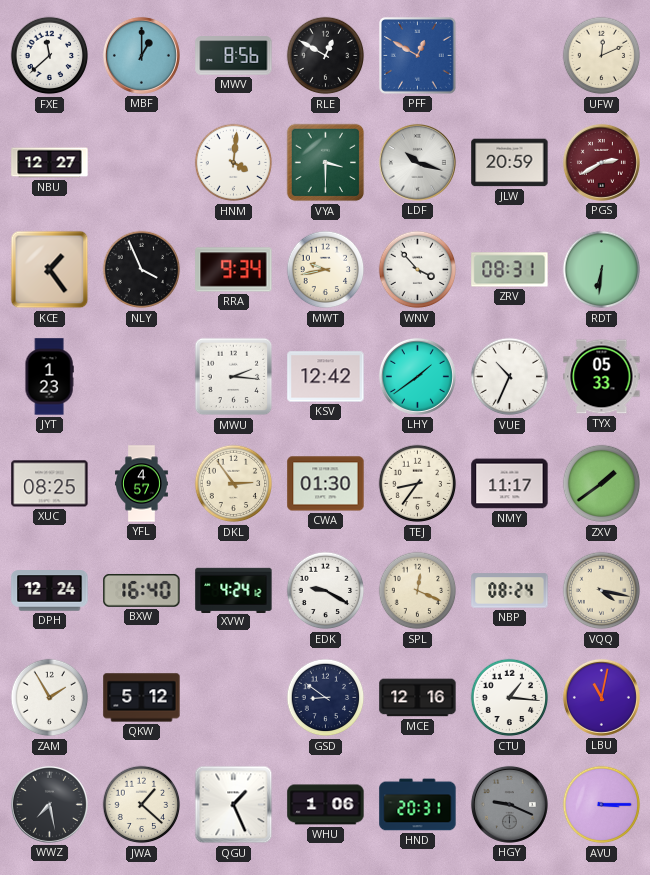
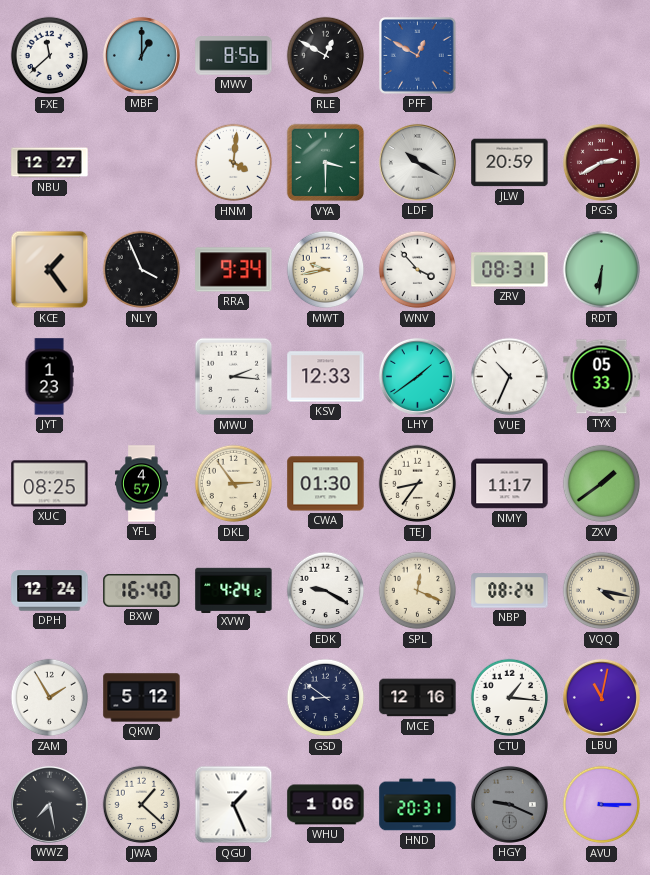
UFW: 12:11 -> none
LDF: 10:18 -> 10:20
KSV: 12:42 -> 12:33
